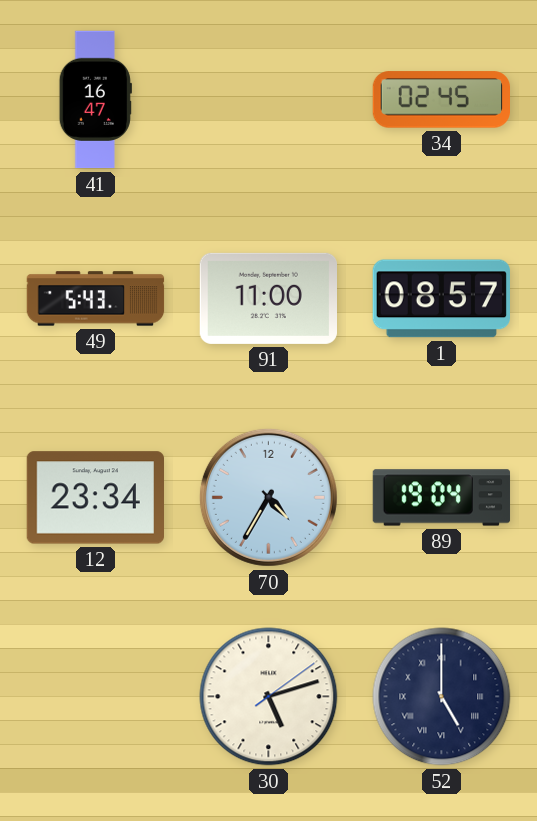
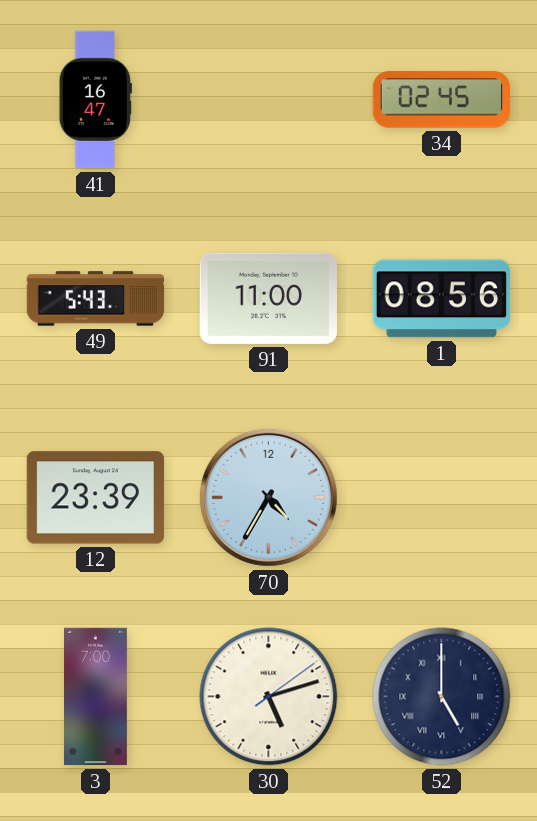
1: 08:57 -> 08:56
12: 23:34 -> 23:39
89: 19:04 -> none
3: none -> 7:00
